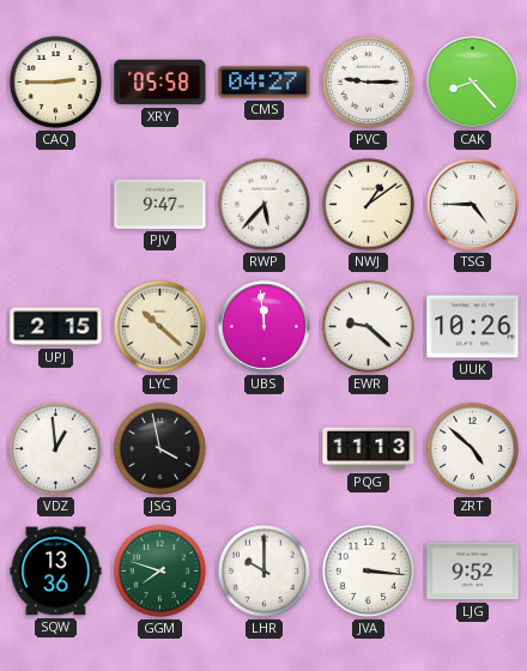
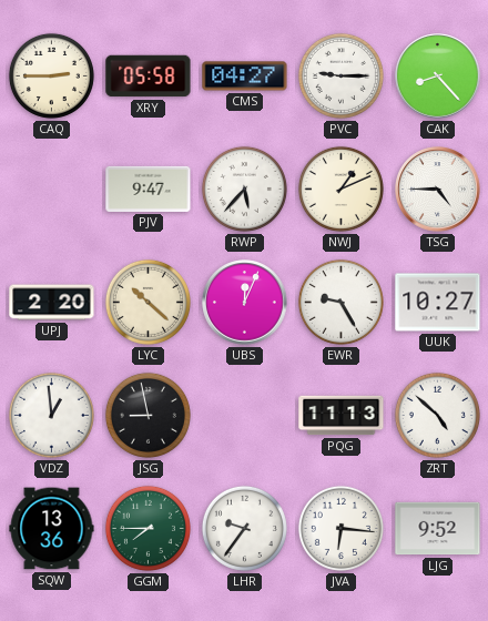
NWJ: 1:09 -> 1:11
UPJ: 2:15 -> 2:20
UBS: 11:59 -> 12:04
EWR: 9:22 -> 9:25
UUK: 10:26 -> 10:27
JSG: 3:58 -> 8:58
GGM: 7:48 -> 7:45
LHR: 10:00 -> 9:36
JVA: 3:16 -> 6:16
